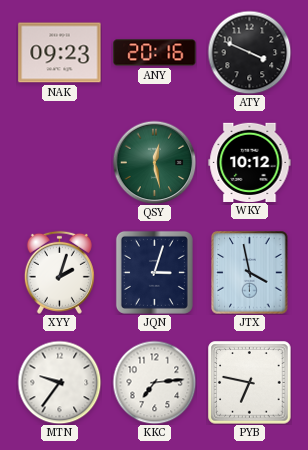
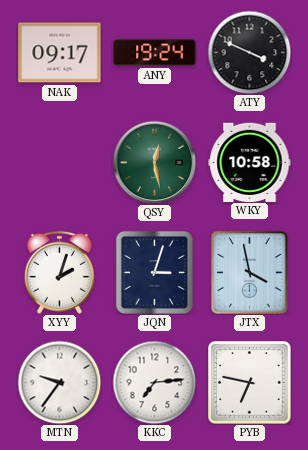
NAK: 09:23 -> 09:17
ANY: 20:16 -> 19:24
WKY: 10:12 -> 10:58
